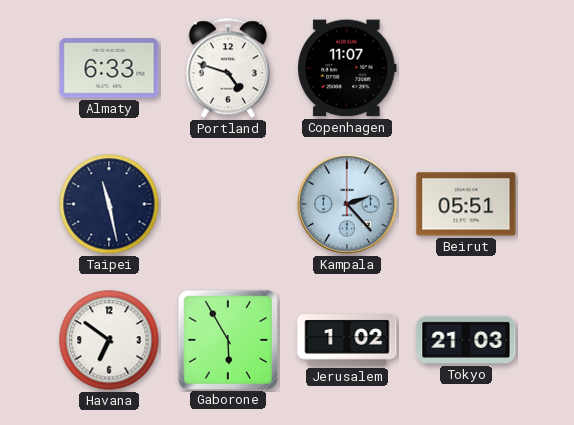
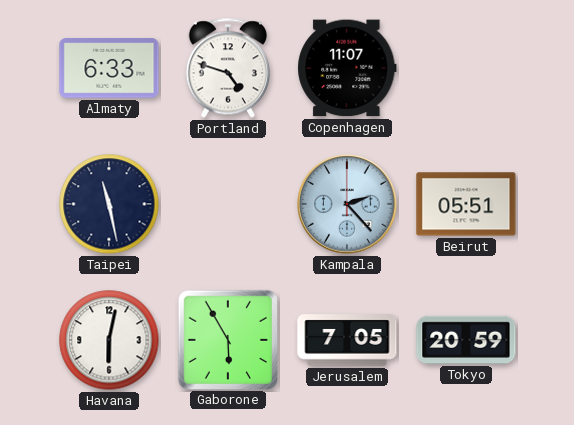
Havana: 6:51 -> 6:02
Jerusalem: 1:02 -> 7:05
Tokyo: 21:03 -> 20:59
